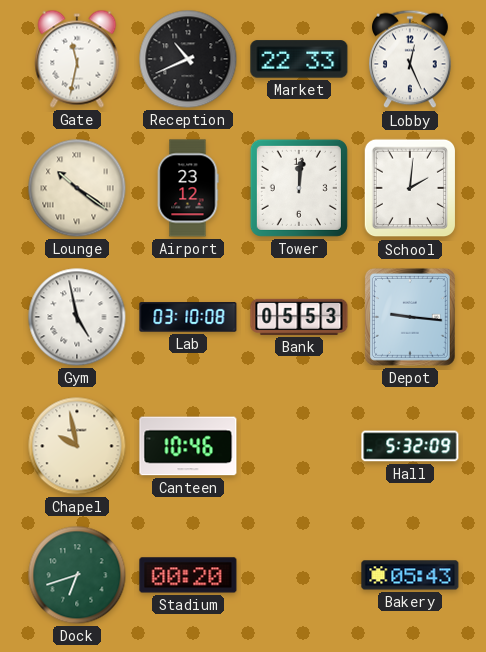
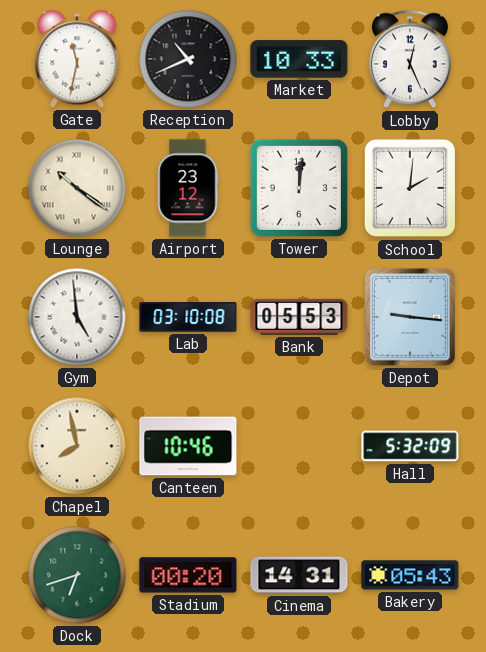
Market: 22:33 -> 10:33
Gym: 4:58 -> 4:59
Chapel: 9:58 -> 7:58
Cinema: none -> 14:31
